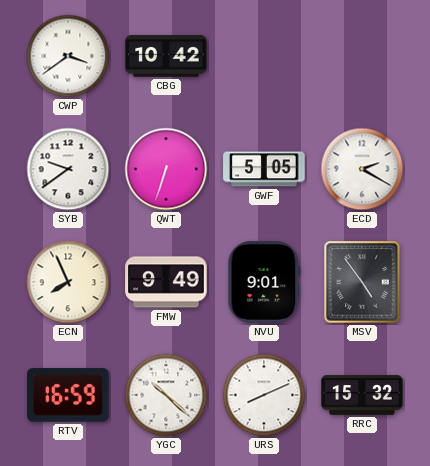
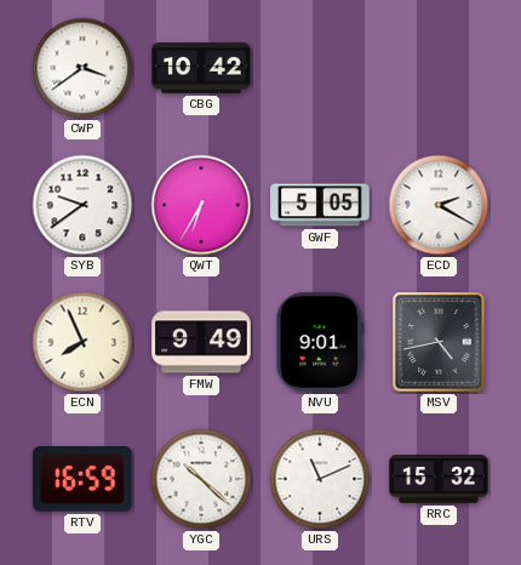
QWT: 6:33 -> 6:35
MSV: 4:54 -> 4:43
URS: 8:11 -> 11:11
